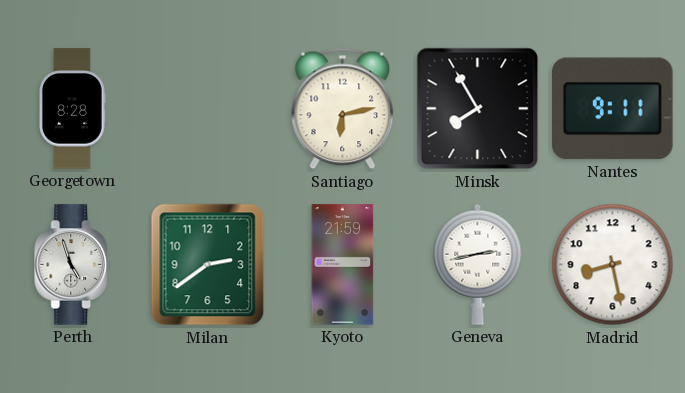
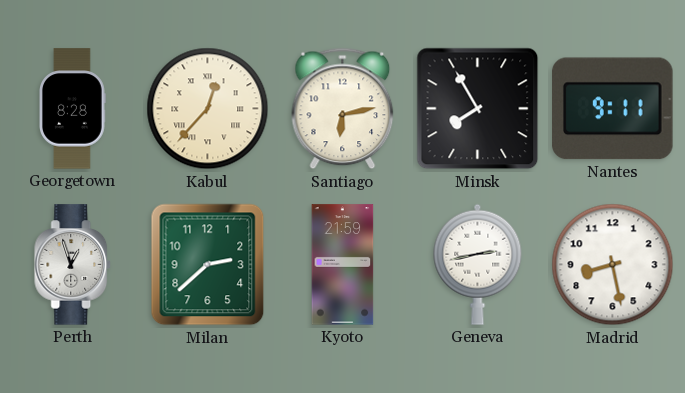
Kabul: none -> 12:37
Perth: 4:57 -> 12:57
Milan: 2:39 -> 2:38
